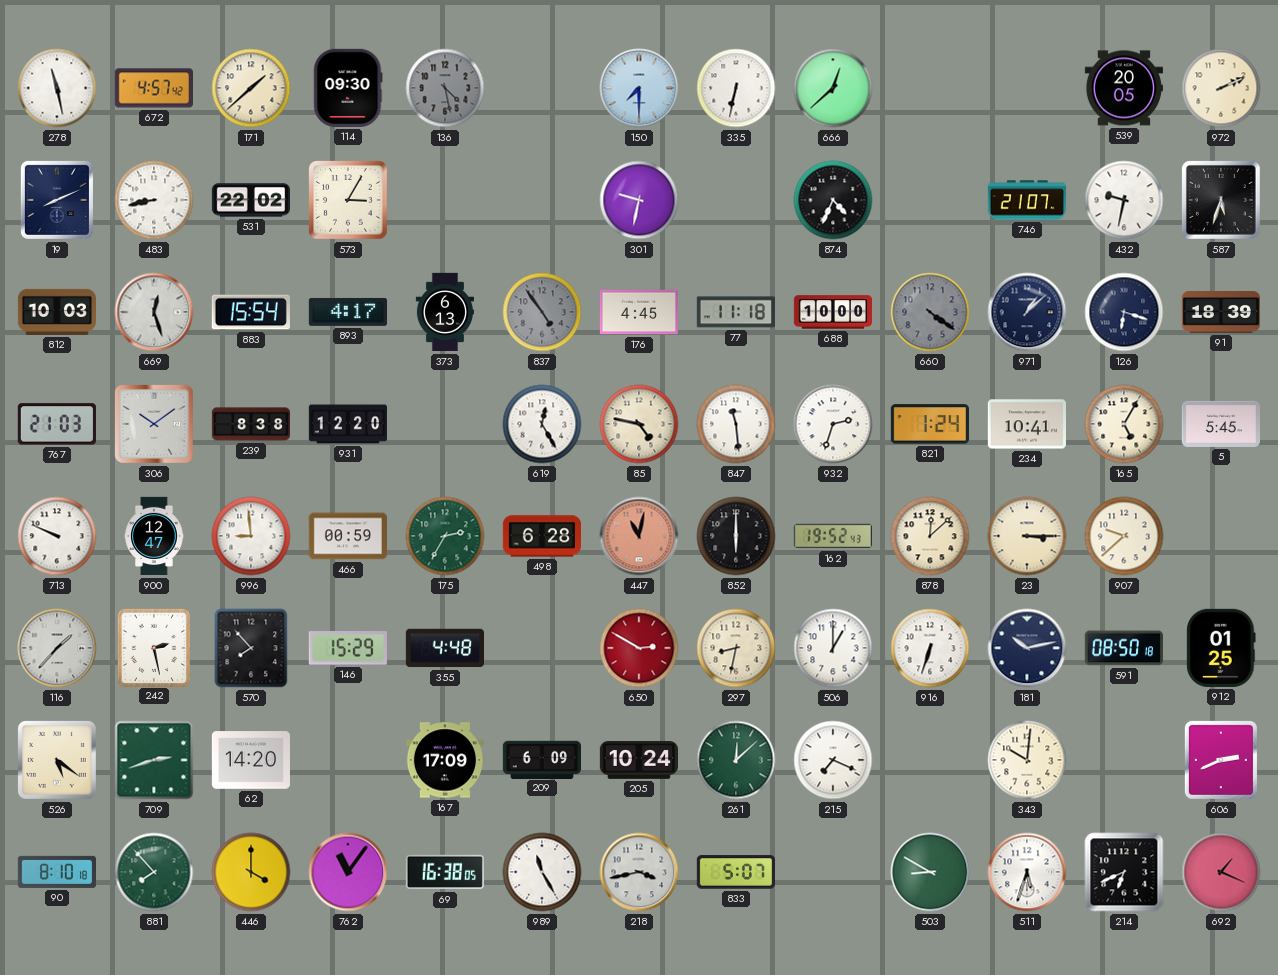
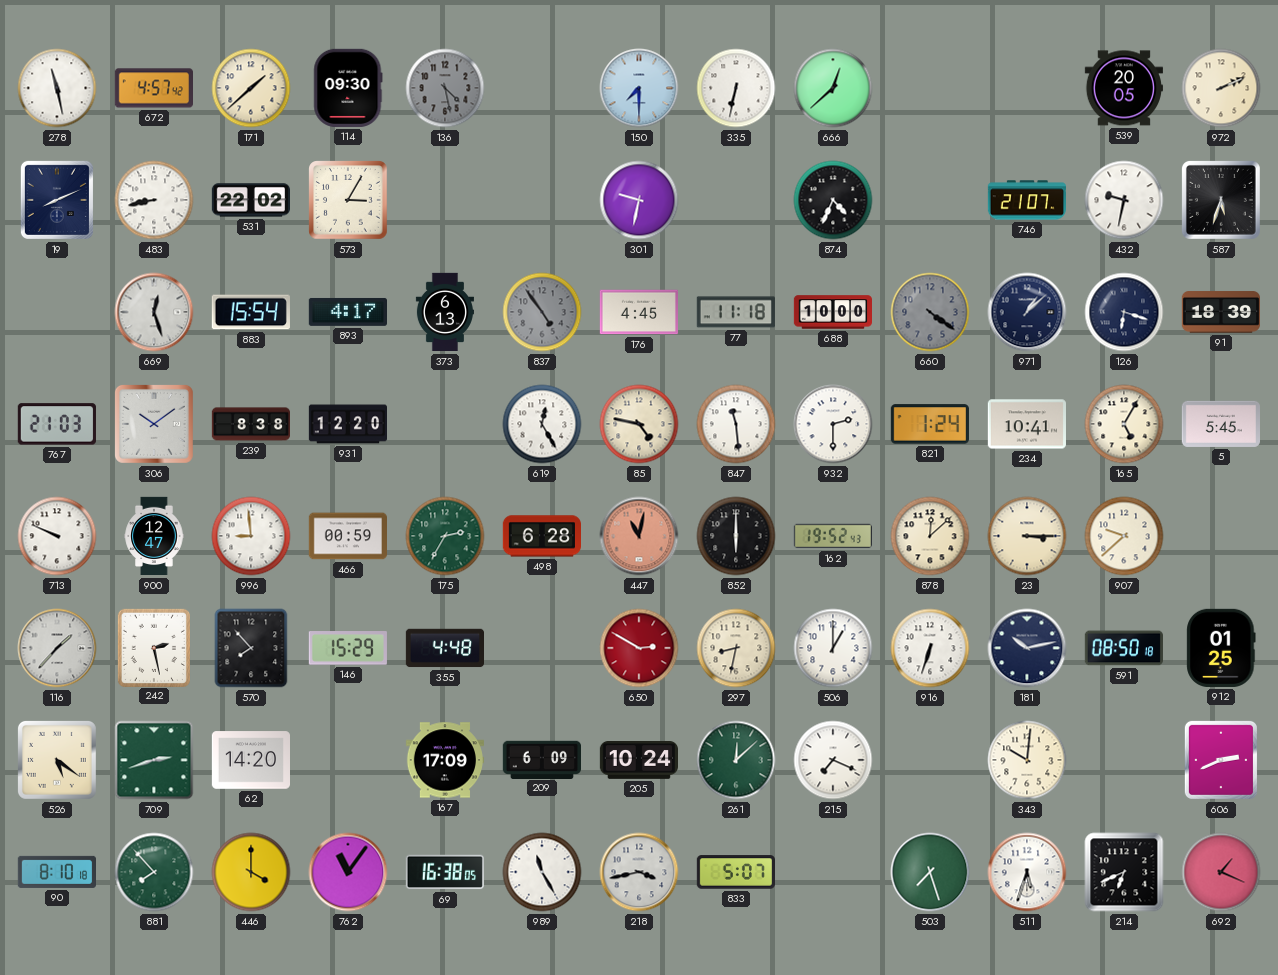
812: 10:03 -> none
932: 2:33 -> 2:30
503: 8:50 -> 7:27
